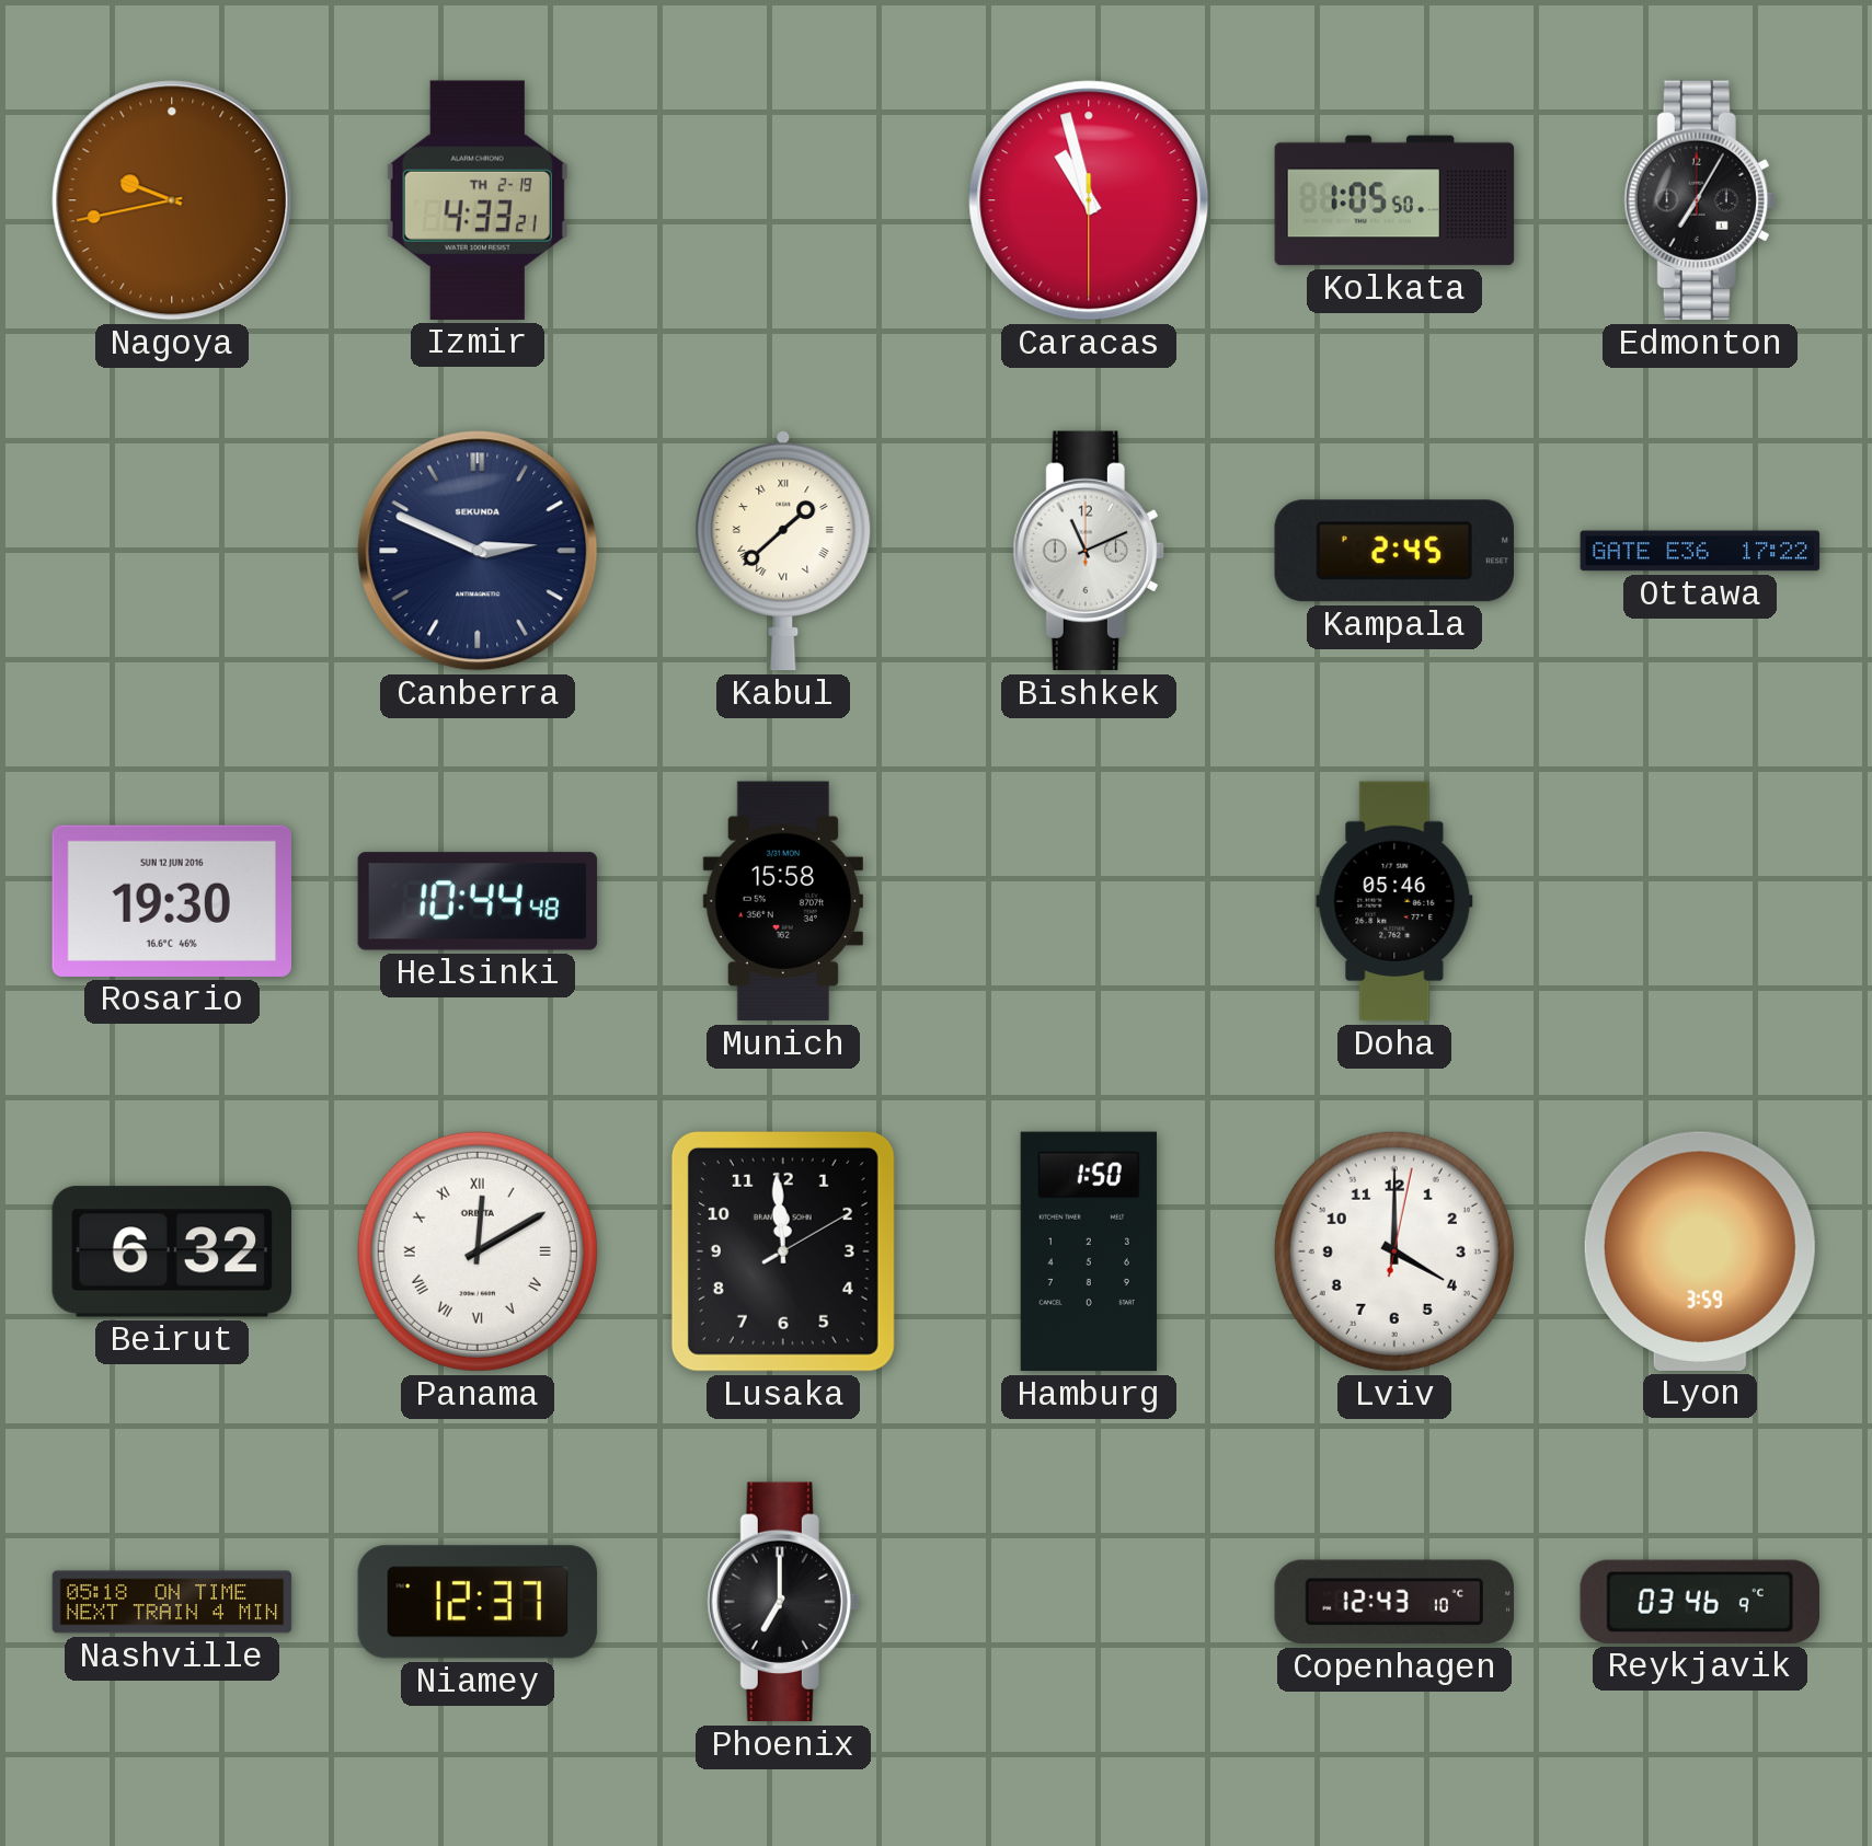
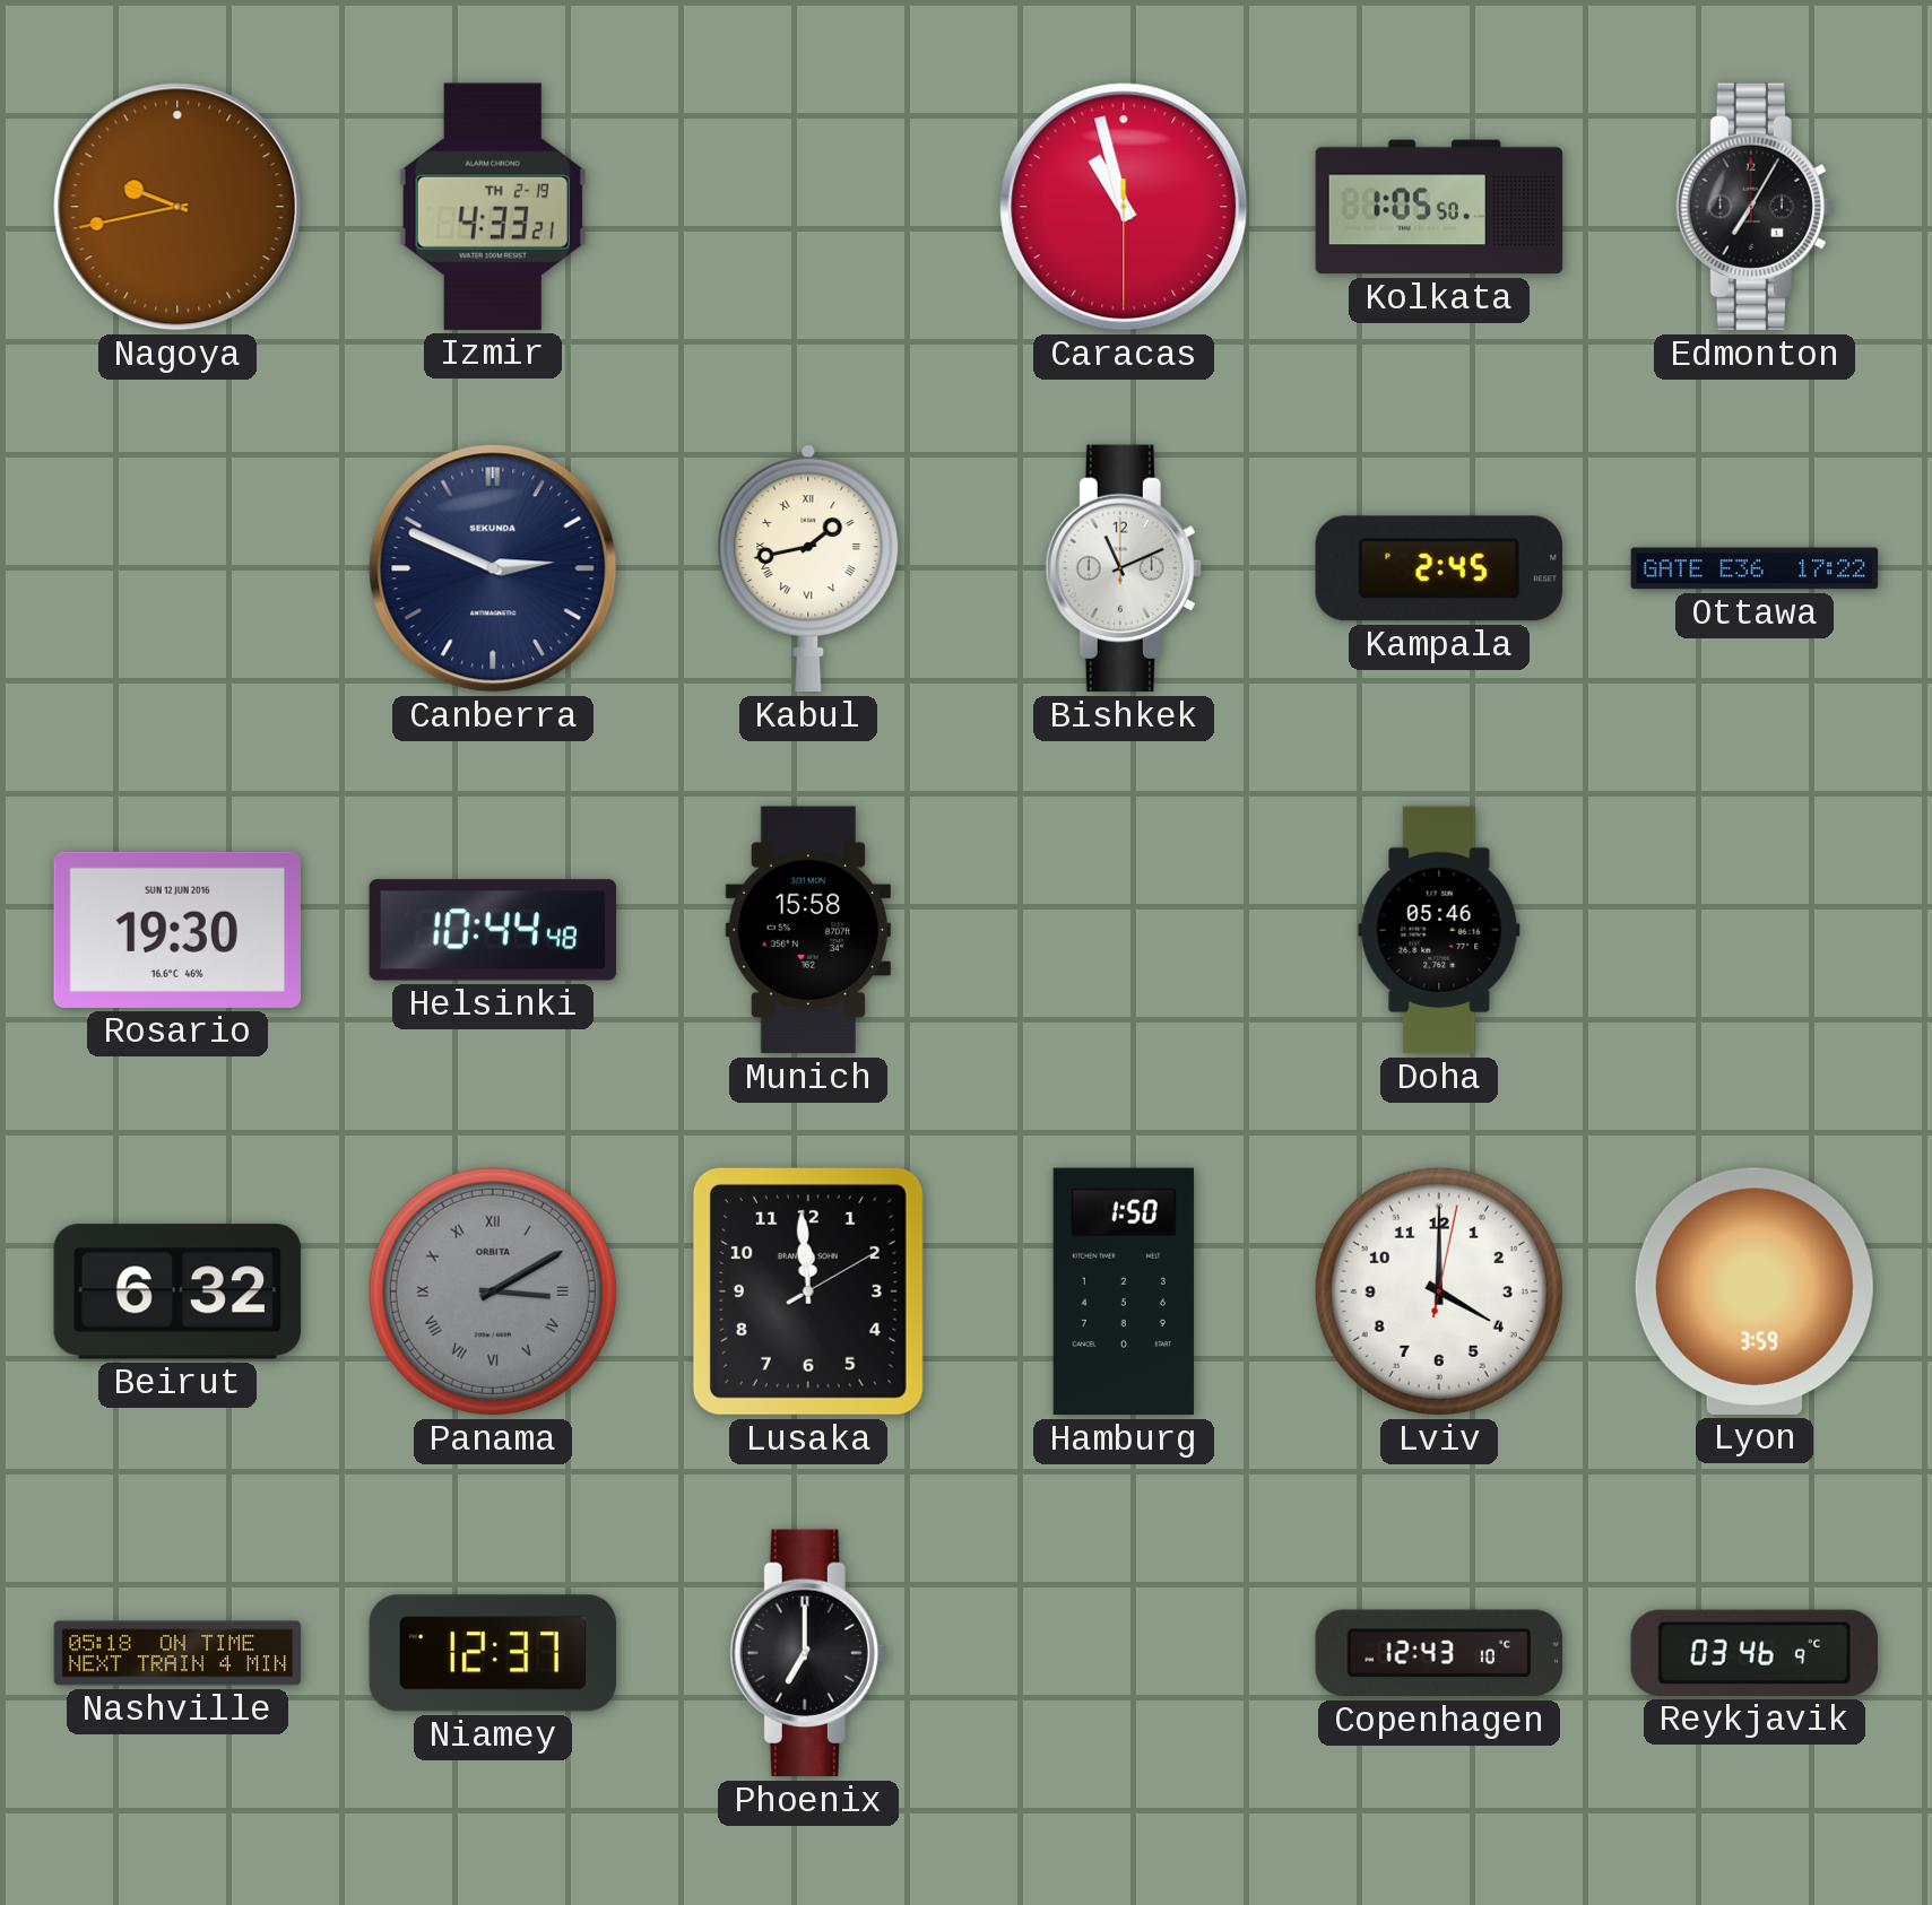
Kabul: 1:38 -> 1:43
Panama: 12:10 -> 3:10
Panama dial: white -> grey
